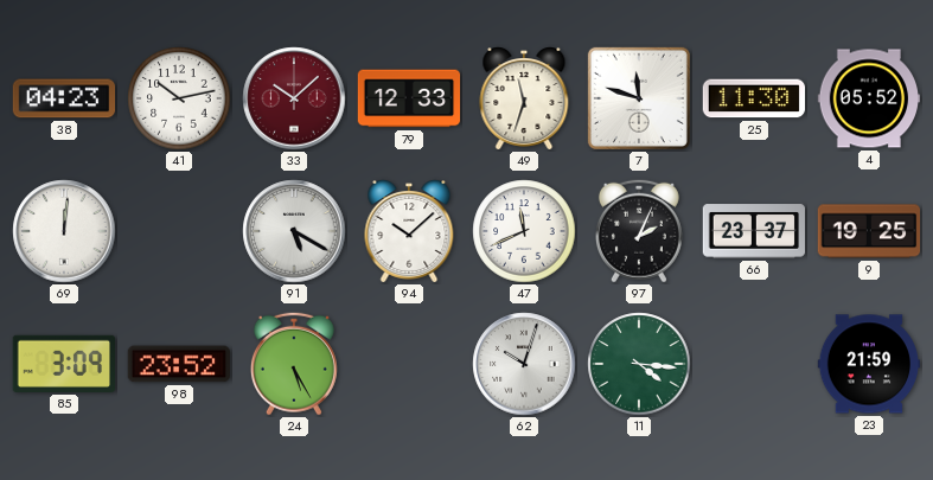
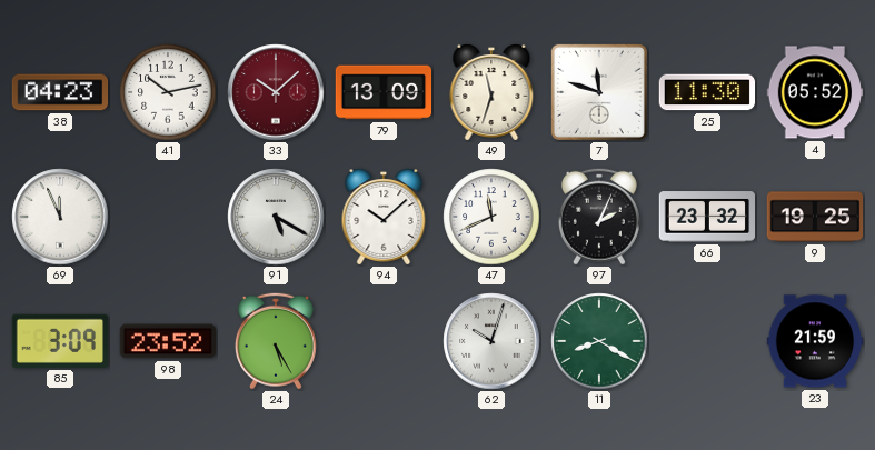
79: 12:33 -> 13:09
69: 12:01 -> 11:56
66: 23:37 -> 23:32
11: 4:16 -> 8:20
